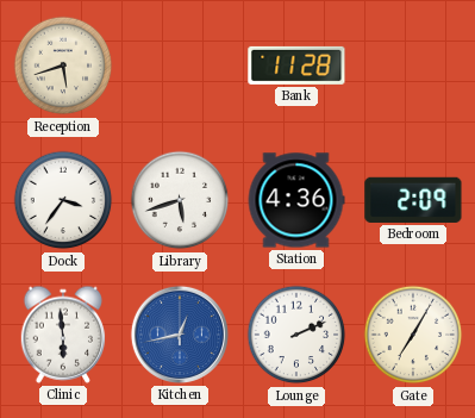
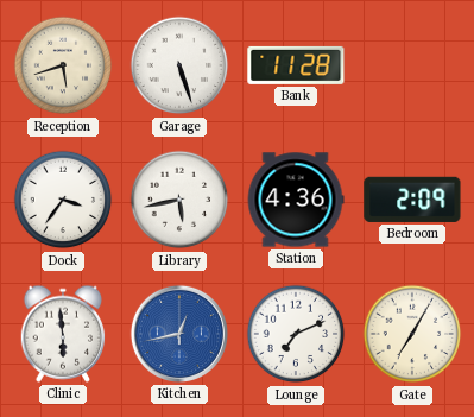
Garage: none -> 5:27
Library: 5:42 -> 5:43
Lounge: 2:11 -> 7:11
